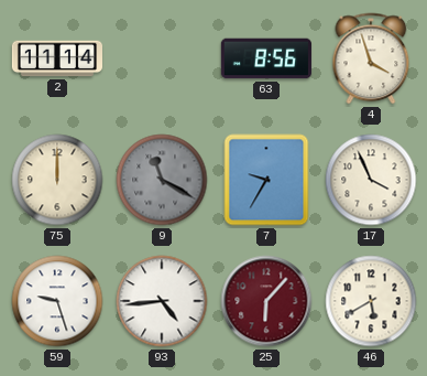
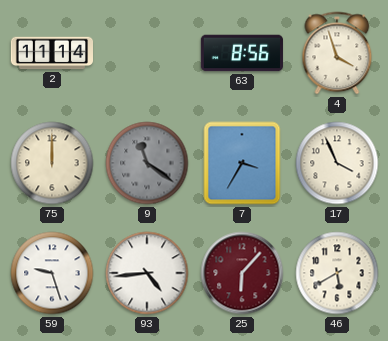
9: 11:20 -> 11:21
7: 9:35 -> 3:35
